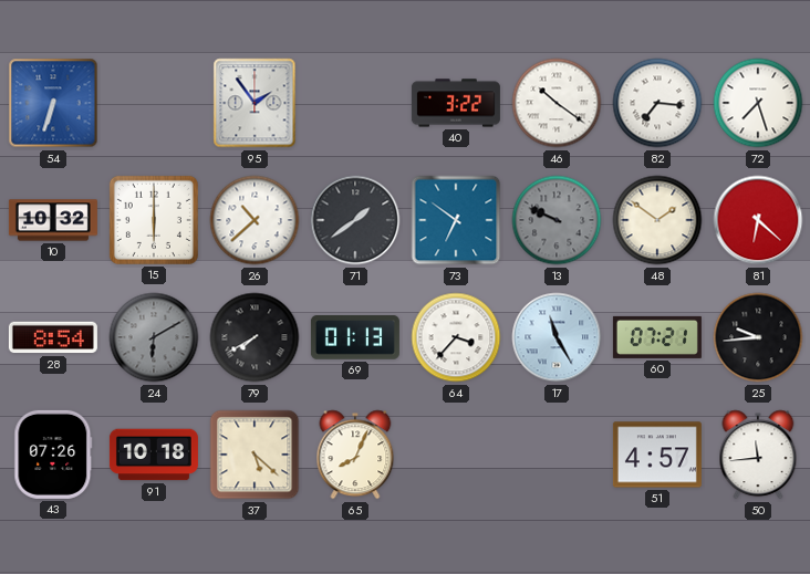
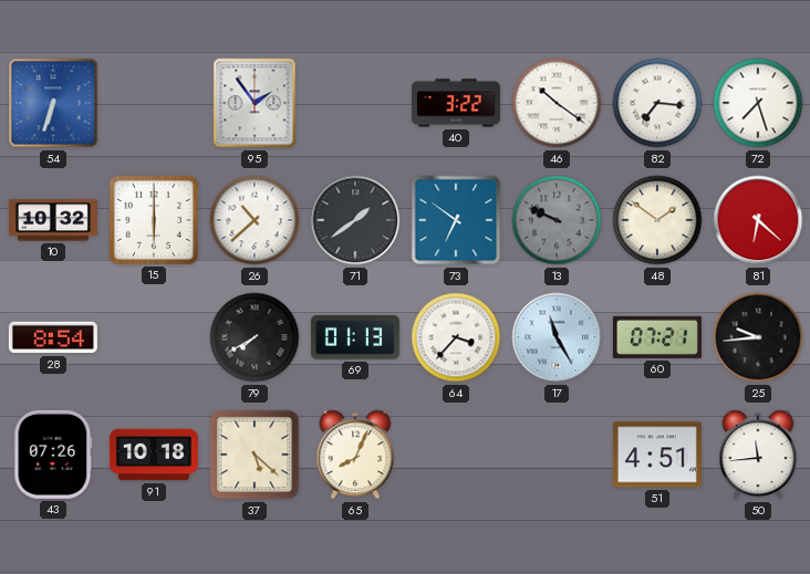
24: 6:10 -> none
51: 4:57 -> 4:51
